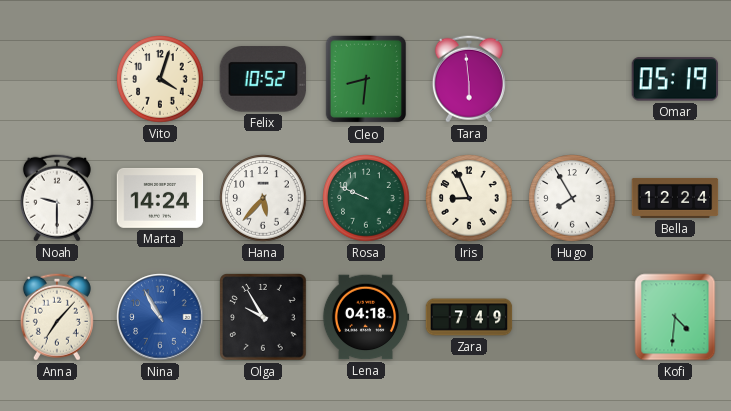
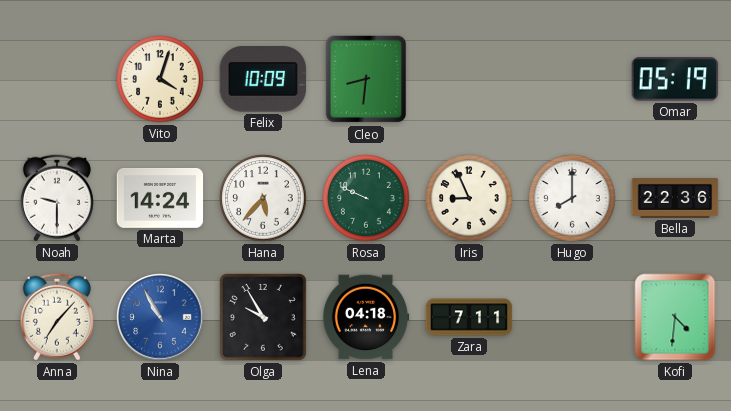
Felix: 10:52 -> 10:09
Tara: 5:59 -> none
Hugo: 7:55 -> 8:00
Bella: 12:24 -> 22:36
Zara: 7:49 -> 7:11
